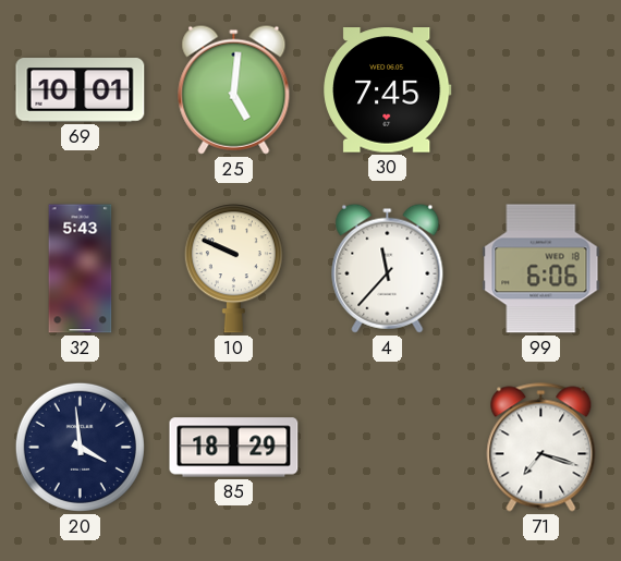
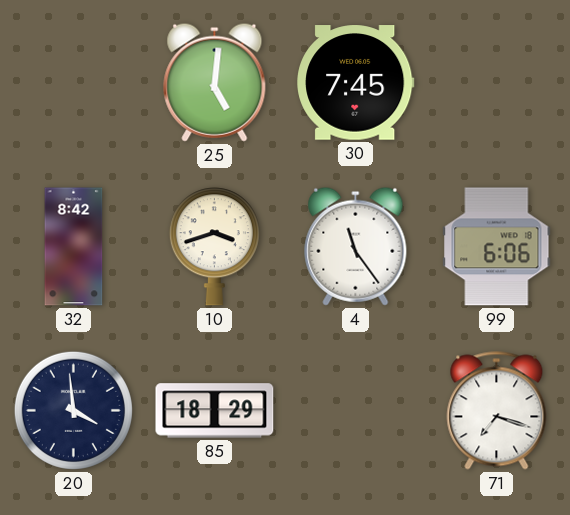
69: 10:01 -> none
32: 5:43 -> 8:42
10: 9:49 -> 3:42
4: 11:37 -> 11:24
